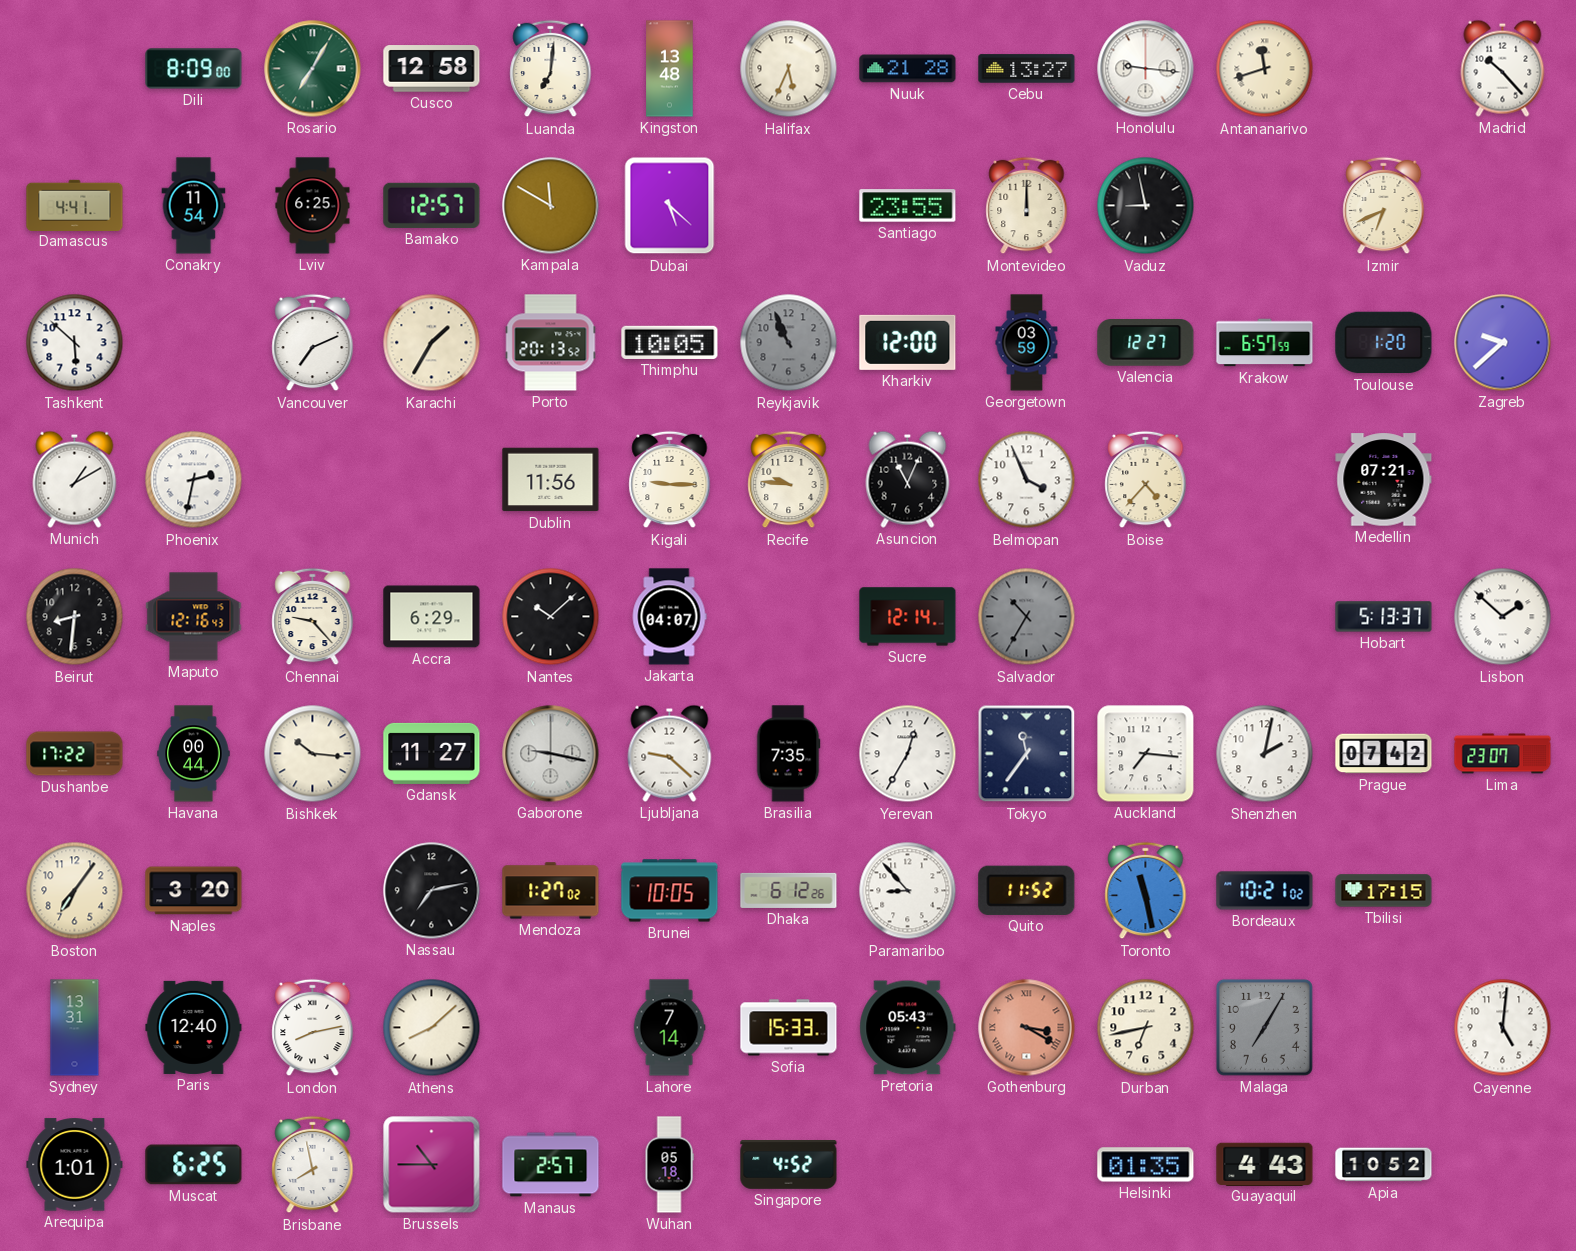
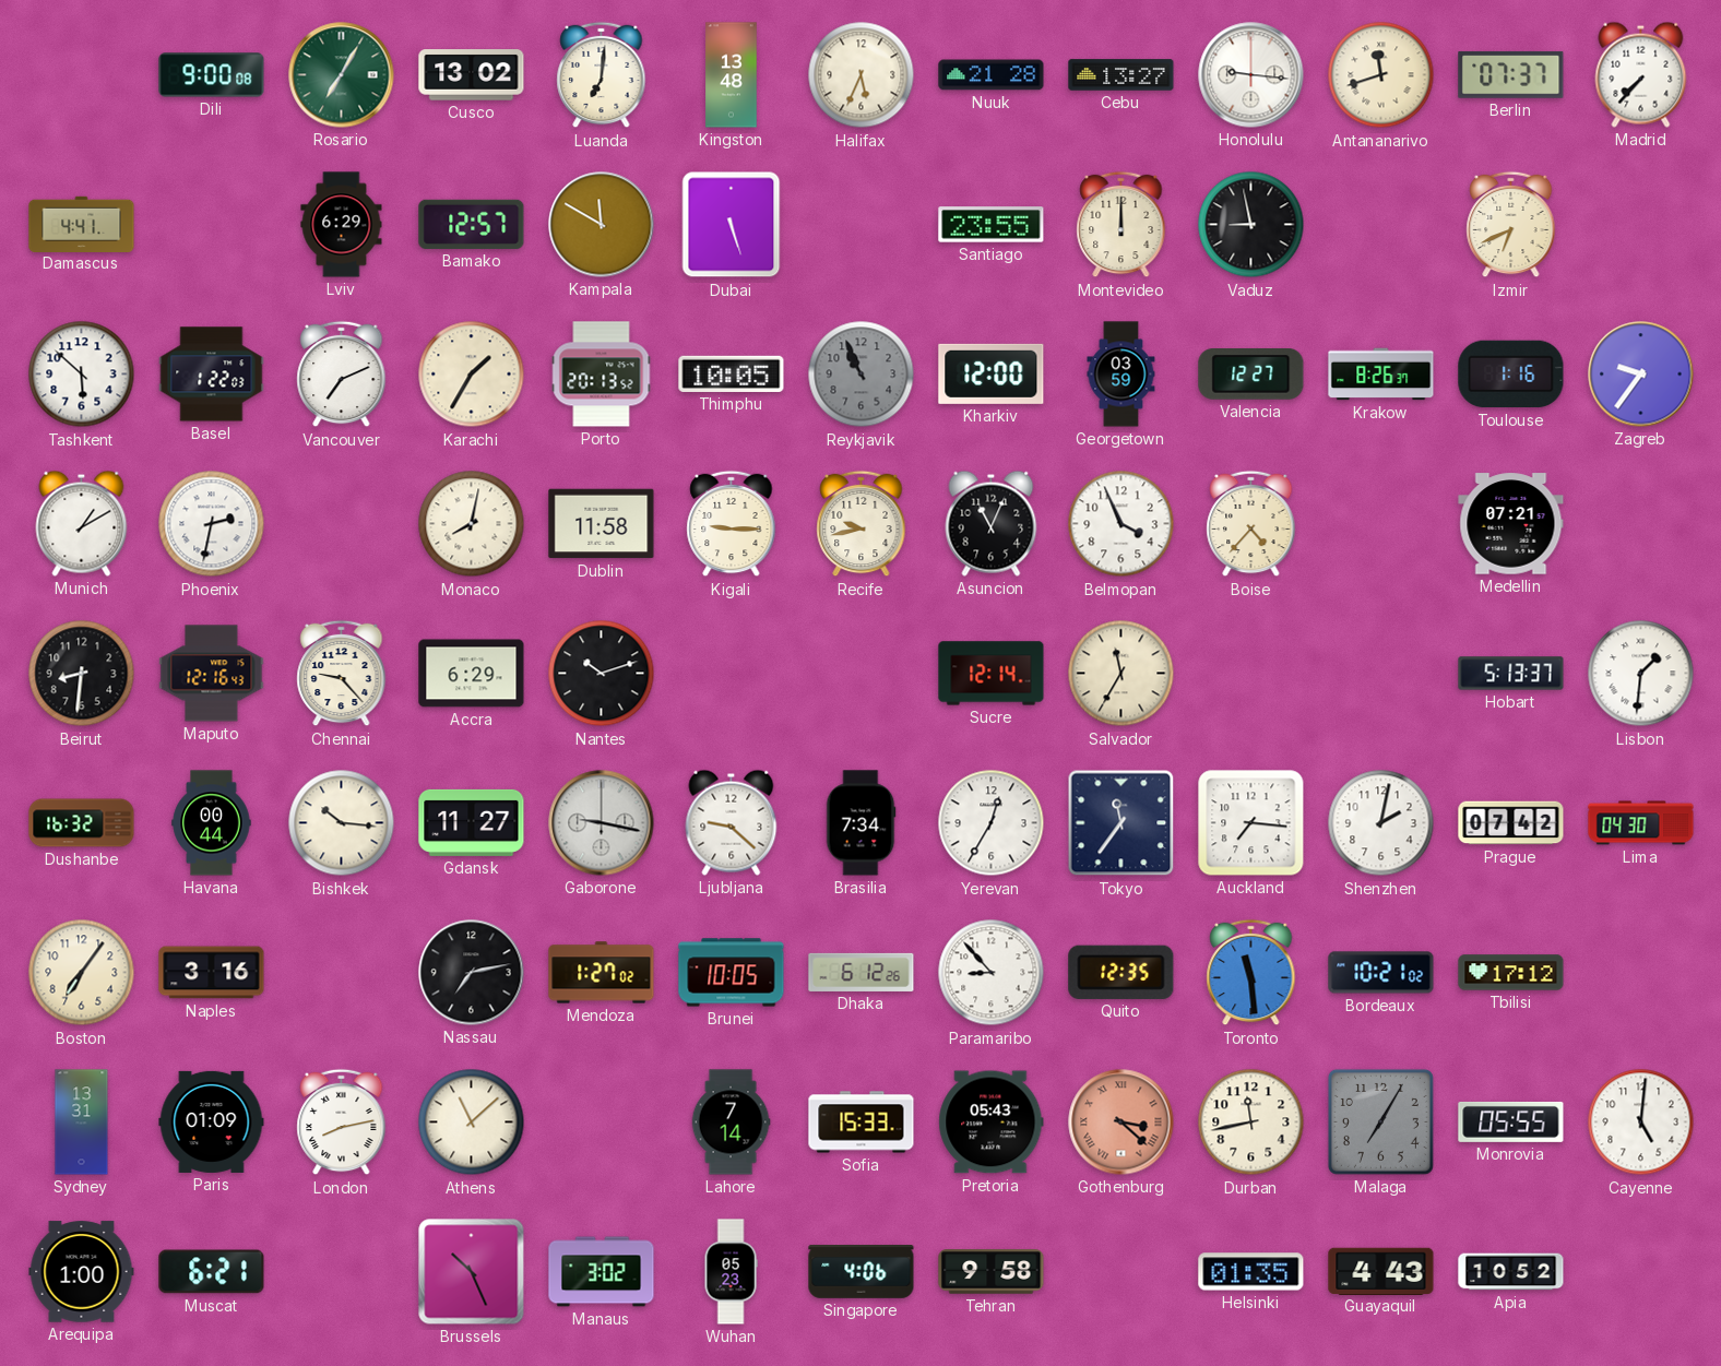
Dili: 8:09 -> 9:00
Cusco: 12:58 -> 13:02
Berlin: none -> 07:37
Madrid: 10:23 -> 7:37
Conakry: 11:54 -> none
Lviv: 6:25 -> 6:29
Dubai: 5:22 -> 5:27
Basel: none -> 1:22
Krakow: 6:57 -> 8:26
Toulouse: 1:20 -> 1:16
Zagreb: 9:38 -> 9:36
Monaco: none -> 8:02
Dublin: 11:56 -> 11:58
Recife: 9:46 -> 9:43
Nantes: 10:08 -> 10:12
Jakarta: 04:07 -> none
Salvador: 10:35 -> 11:35
Salvador dial: grey -> cream
Lisbon: 1:52 -> 1:31
Dushanbe: 17:22 -> 16:32
Brasilia: 7:35 -> 7:34
Lima: 23:07 -> 04:30
Naples: 3:20 -> 3:16
Quito: 11:52 -> 12:35
Toronto: 11:28 -> 11:29
Tbilisi: 17:15 -> 17:12
Paris: 12:40 -> 01:09
Athens: 8:08 -> 11:08
Gothenburg: 3:20 -> 3:22
Durban: 6:43 -> 11:43
Monrovia: none -> 05:55
Arequipa: 1:01 -> 1:00
Muscat: 6:25 -> 6:21
Brisbane: 7:58 -> none
Brussels: 10:45 -> 10:26
Manaus: 2:57 -> 3:02
Wuhan: 05:18 -> 05:23
Singapore: 4:52 -> 4:06
Tehran: none -> 9:58
